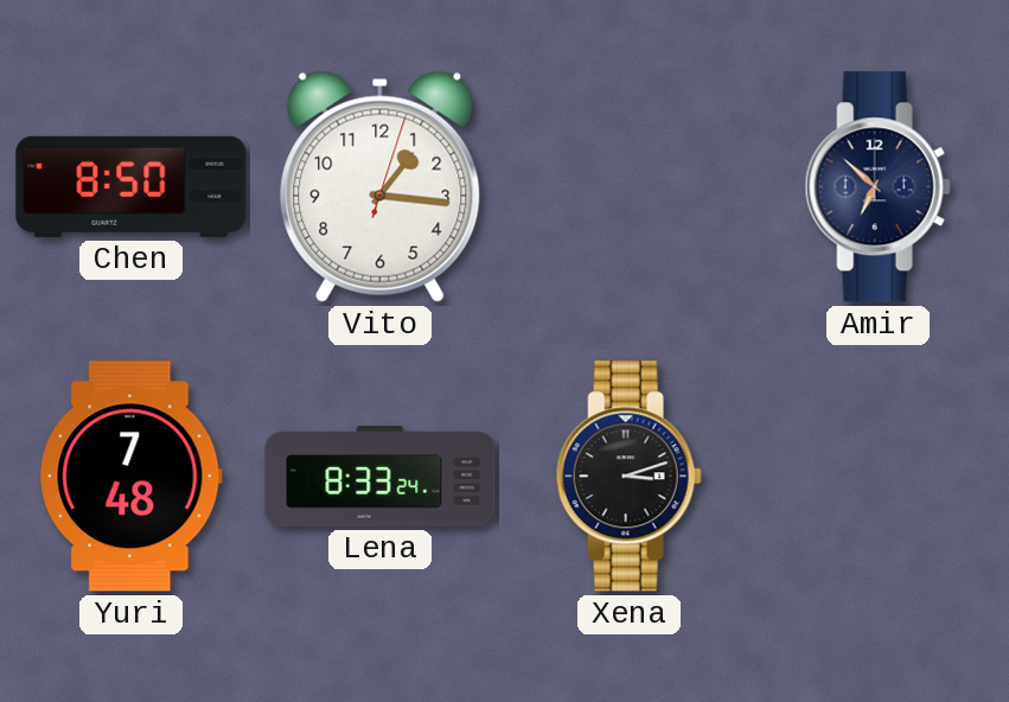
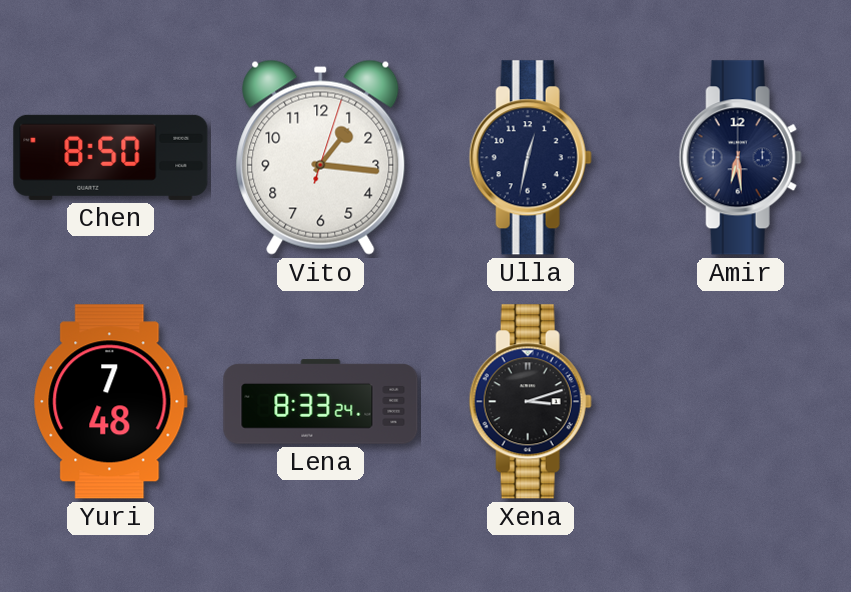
Ulla: none -> 12:32
Amir: 6:52 -> 6:29
